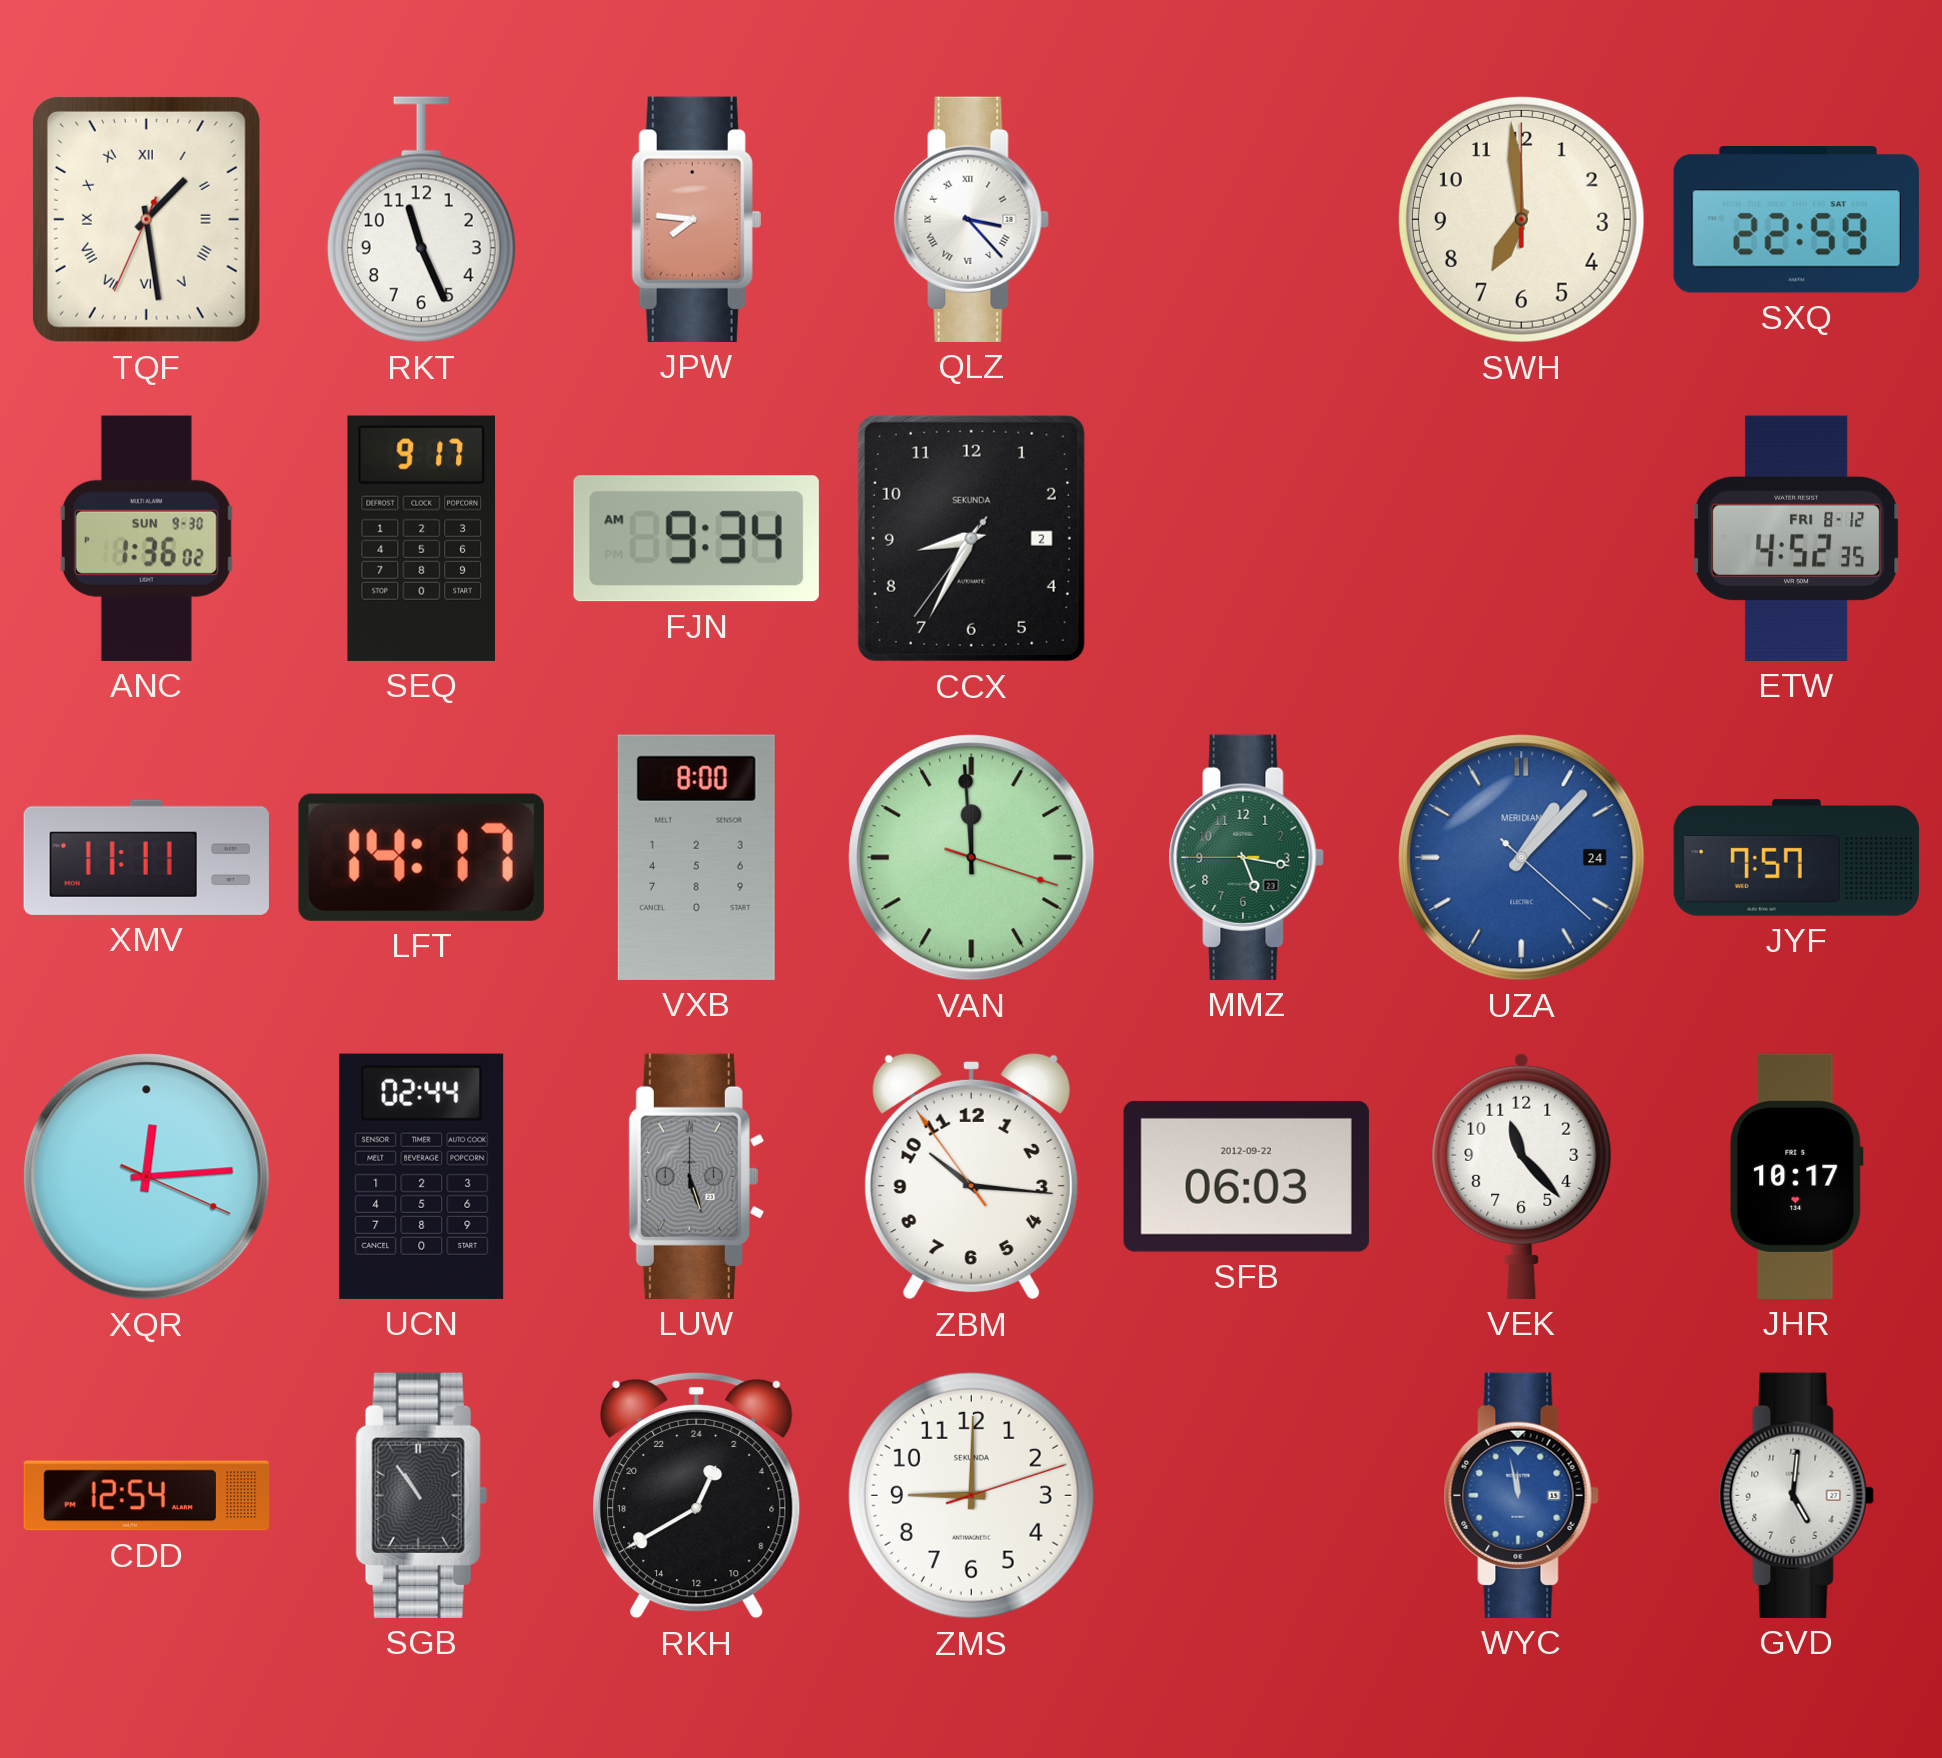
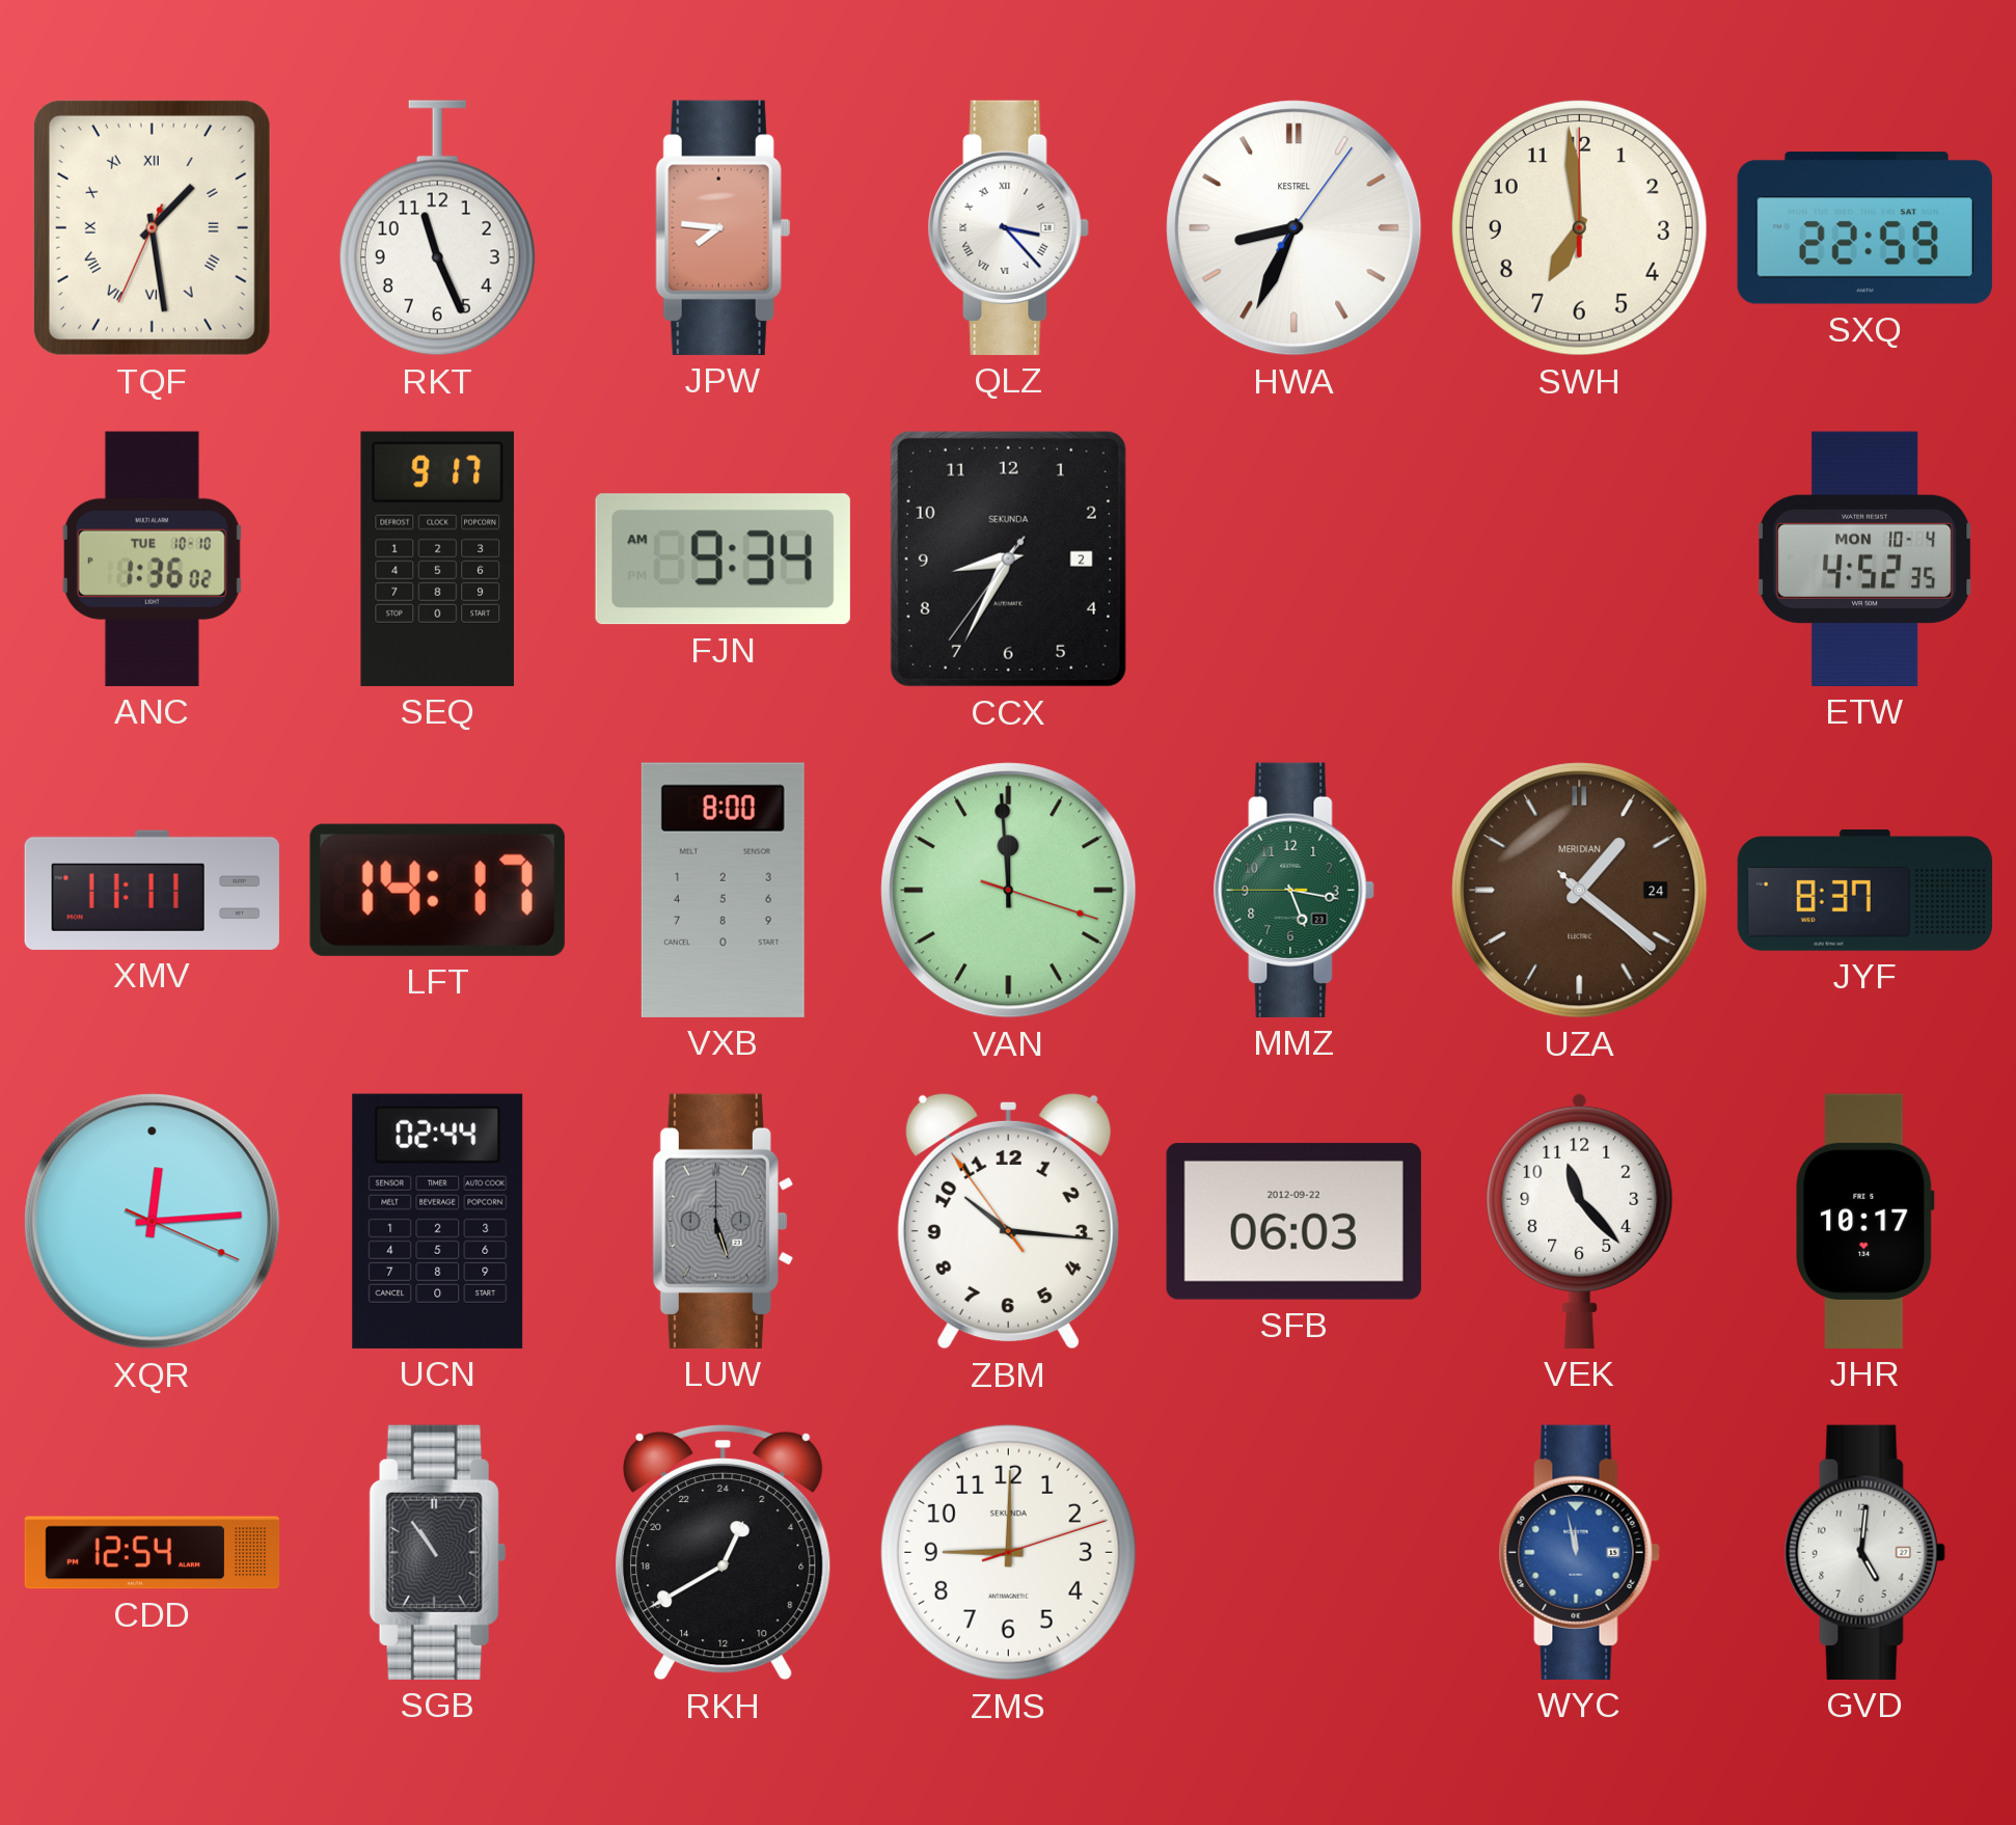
HWA: none -> 8:34
ANC date: SUN 9-30 -> TUE 10-10
ETW date: FRI 8-12 -> MON 10-4
UZA: 1:07 -> 1:21
UZA dial: blue -> brown
JYF: 7:57 -> 8:37
